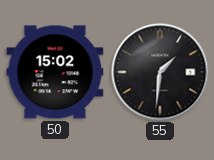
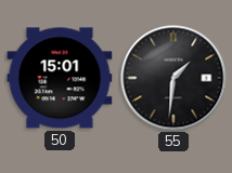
50: 15:02 -> 15:01
